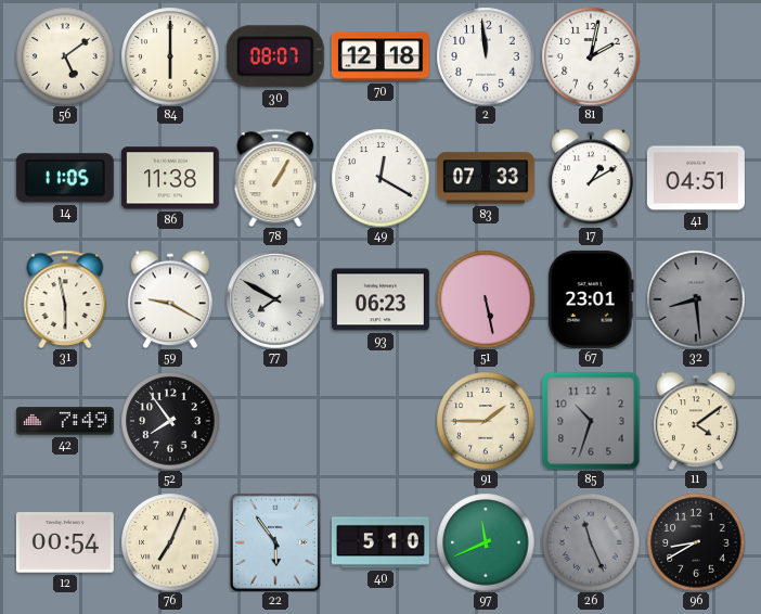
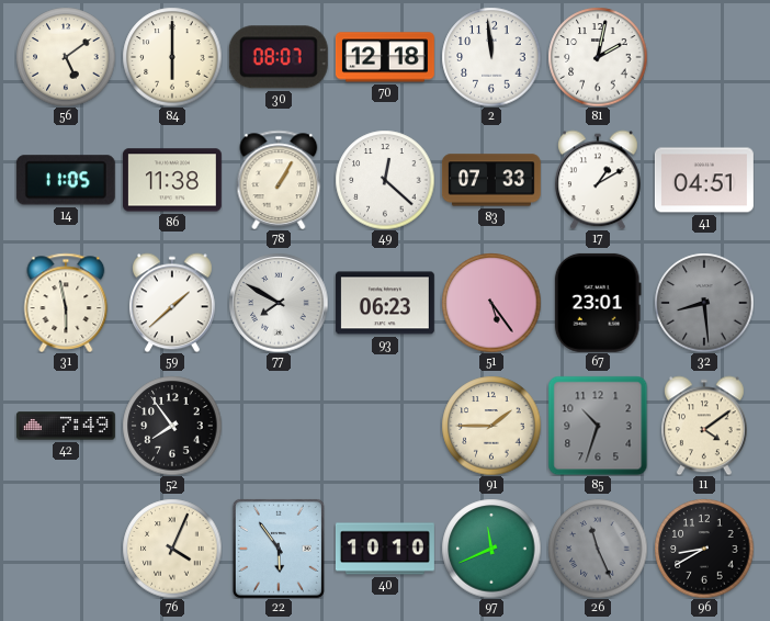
49: 12:20 -> 12:22
59: 9:20 -> 1:38
51: 5:28 -> 5:24
12: 00:54 -> none
76: 7:04 -> 4:04
40: 5:10 -> 10:10
